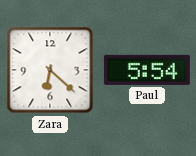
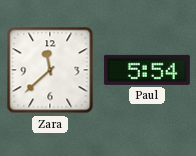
Zara: 6:22 -> 11:38
